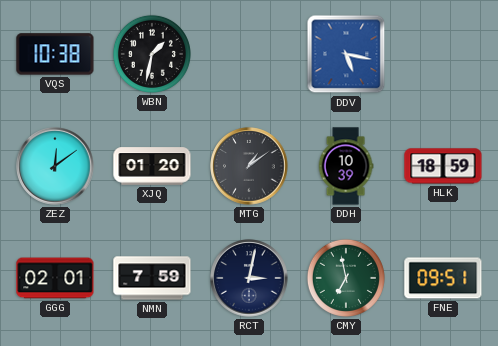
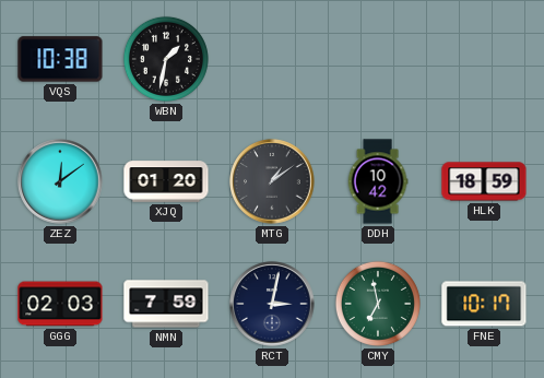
DDV: 5:17 -> none
DDH: 10:39 -> 10:42
GGG: 02:01 -> 02:03
FNE: 09:51 -> 10:17
